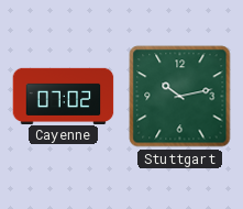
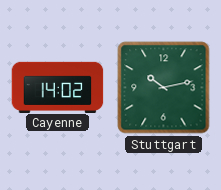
Cayenne: 07:02 -> 14:02
